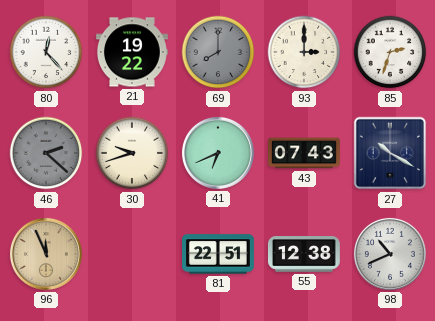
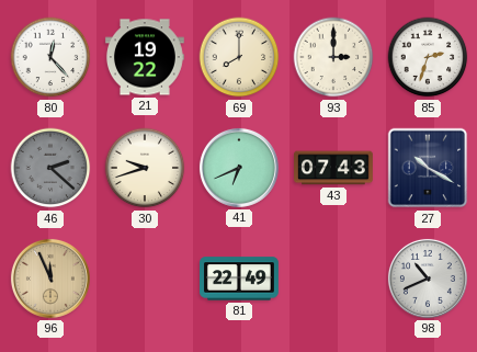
69 dial: grey -> cream
81: 22:51 -> 22:49
55: 12:38 -> none
